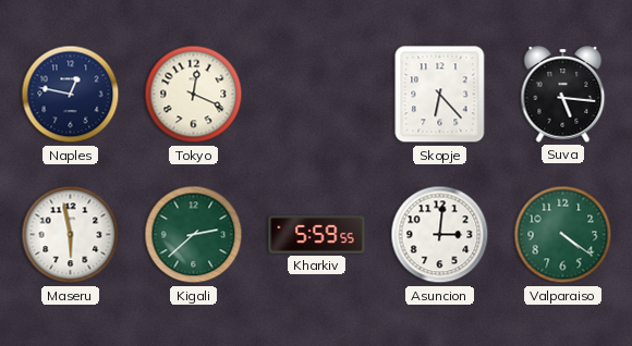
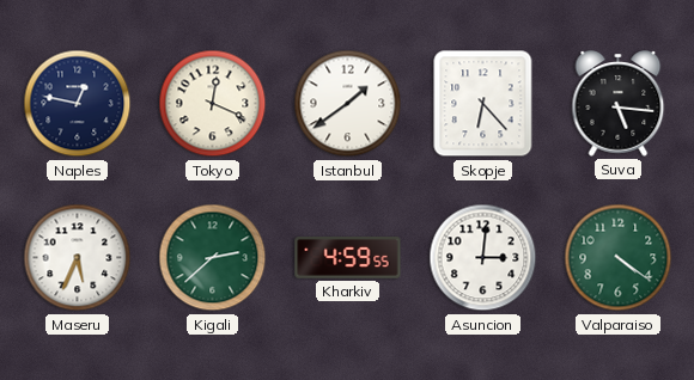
Istanbul: none -> 1:39
Maseru: 5:58 -> 5:34
Kharkiv: 5:59 -> 4:59
